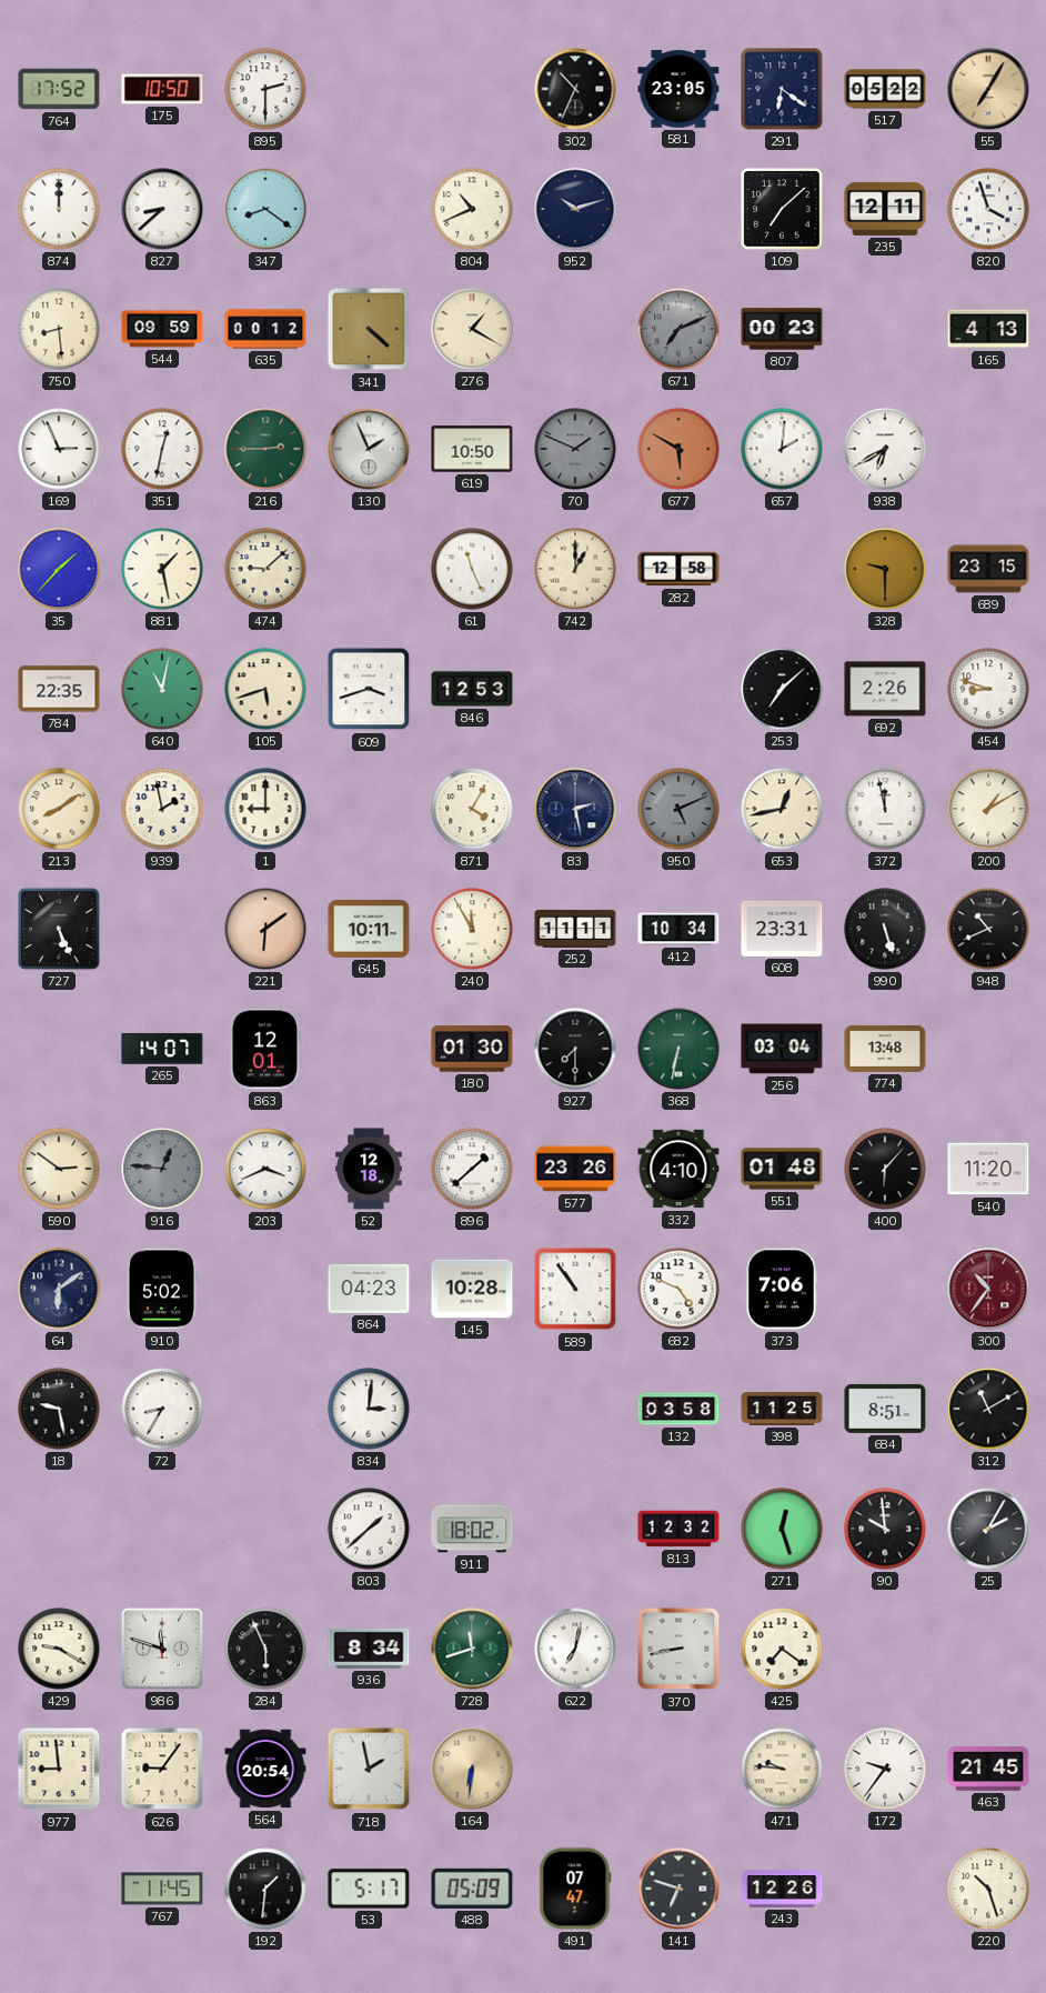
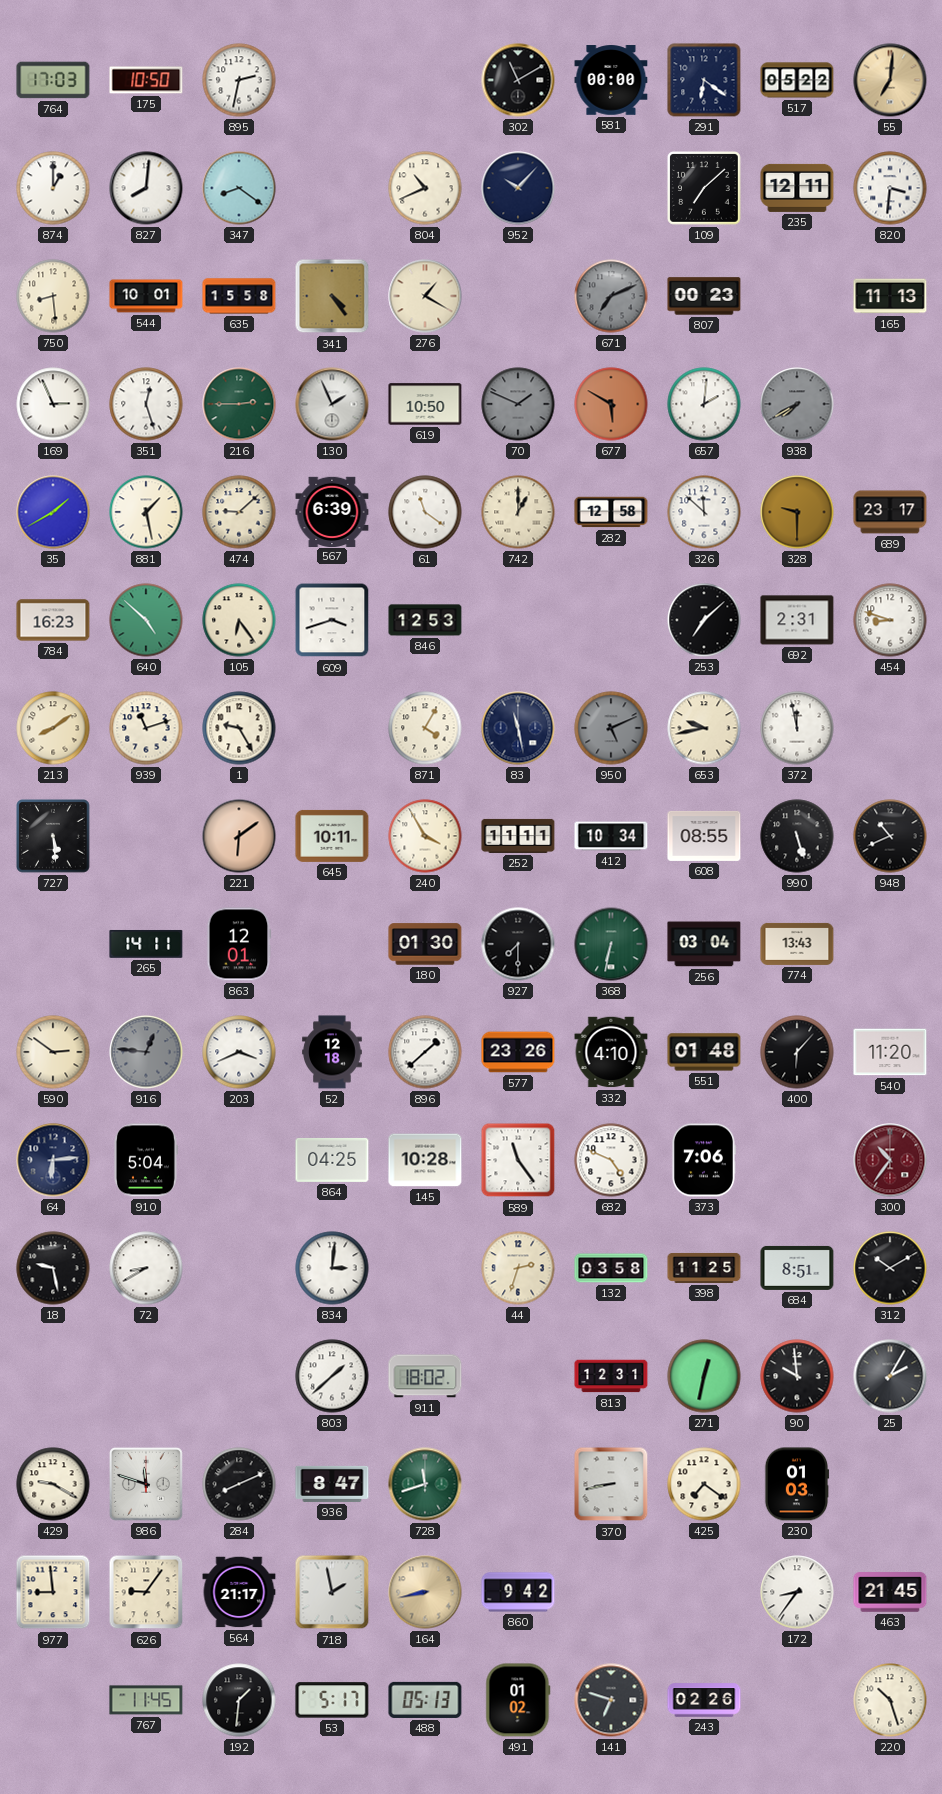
764: 17:52 -> 17:03
895: 2:30 -> 2:32
302: 10:34 -> 11:10
581: 23:05 -> 00:00
55: 7:05 -> 7:01
874: 12:00 -> 1:00
827: 8:38 -> 8:01
952: 10:12 -> 10:07
820: 3:57 -> 3:31
544: 09:59 -> 10:01
635: 00:12 -> 15:58
341: 4:22 -> 4:24
165: 4:13 -> 11:13
351: 12:32 -> 12:27
938: 6:40 -> 7:40
938 dial: white -> grey
35: 1:37 -> 1:40
567: none -> 6:39
61: 11:26 -> 11:21
326: none -> 11:52
689: 23:15 -> 23:17
784: 22:35 -> 16:23
640: 11:02 -> 4:52
105: 5:42 -> 6:24
692: 2:26 -> 2:31
939: 1:58 -> 11:12
1: 9:00 -> 9:25
83: 2:28 -> 11:28
653: 12:43 -> 9:43
200: 1:10 -> none
727: 5:26 -> 5:29
240: 11:55 -> 3:55
608: 23:31 -> 08:55
265: 14:07 -> 14:11
774: 13:48 -> 13:43
64: 6:09 -> 6:14
910: 5:02 -> 5:04
864: 04:23 -> 04:25
589: 10:54 -> 11:24
72: 8:35 -> 8:40
44: none -> 2:33
312: 11:10 -> 10:10
813: 12:32 -> 12:31
271: 12:27 -> 12:32
284: 5:56 -> 8:11
936: 8:34 -> 8:47
622: 7:02 -> none
230: none -> 01:03
564: 20:54 -> 21:17
164: 6:31 -> 8:43
860: none -> 9:42
471: 9:46 -> none
172: 9:36 -> 8:36
488: 05:09 -> 05:13
491: 07:47 -> 01:02
243: 12:26 -> 02:26
